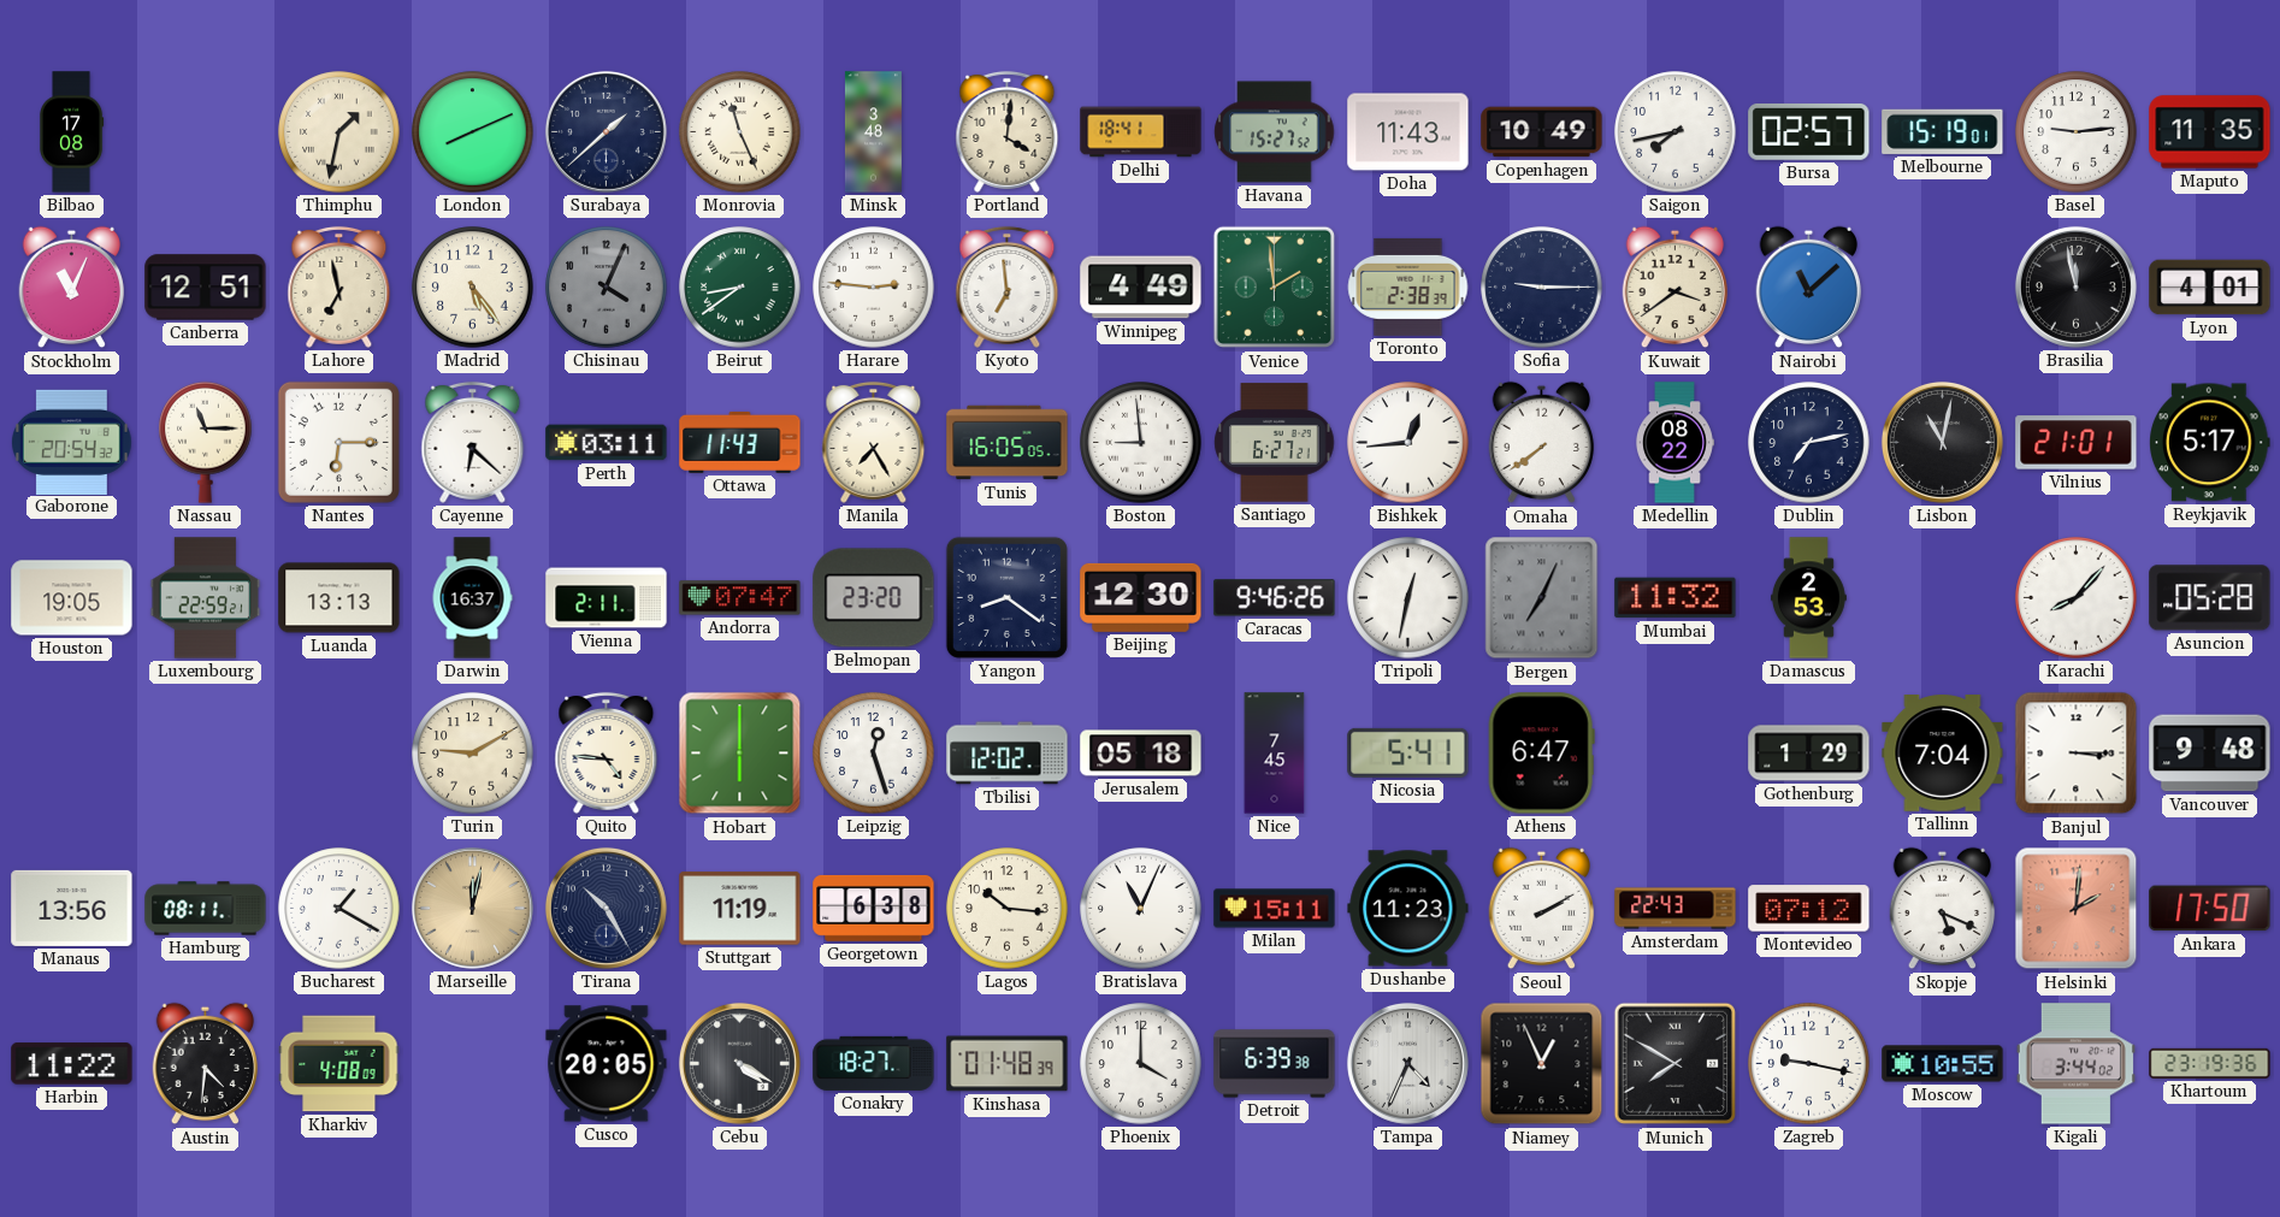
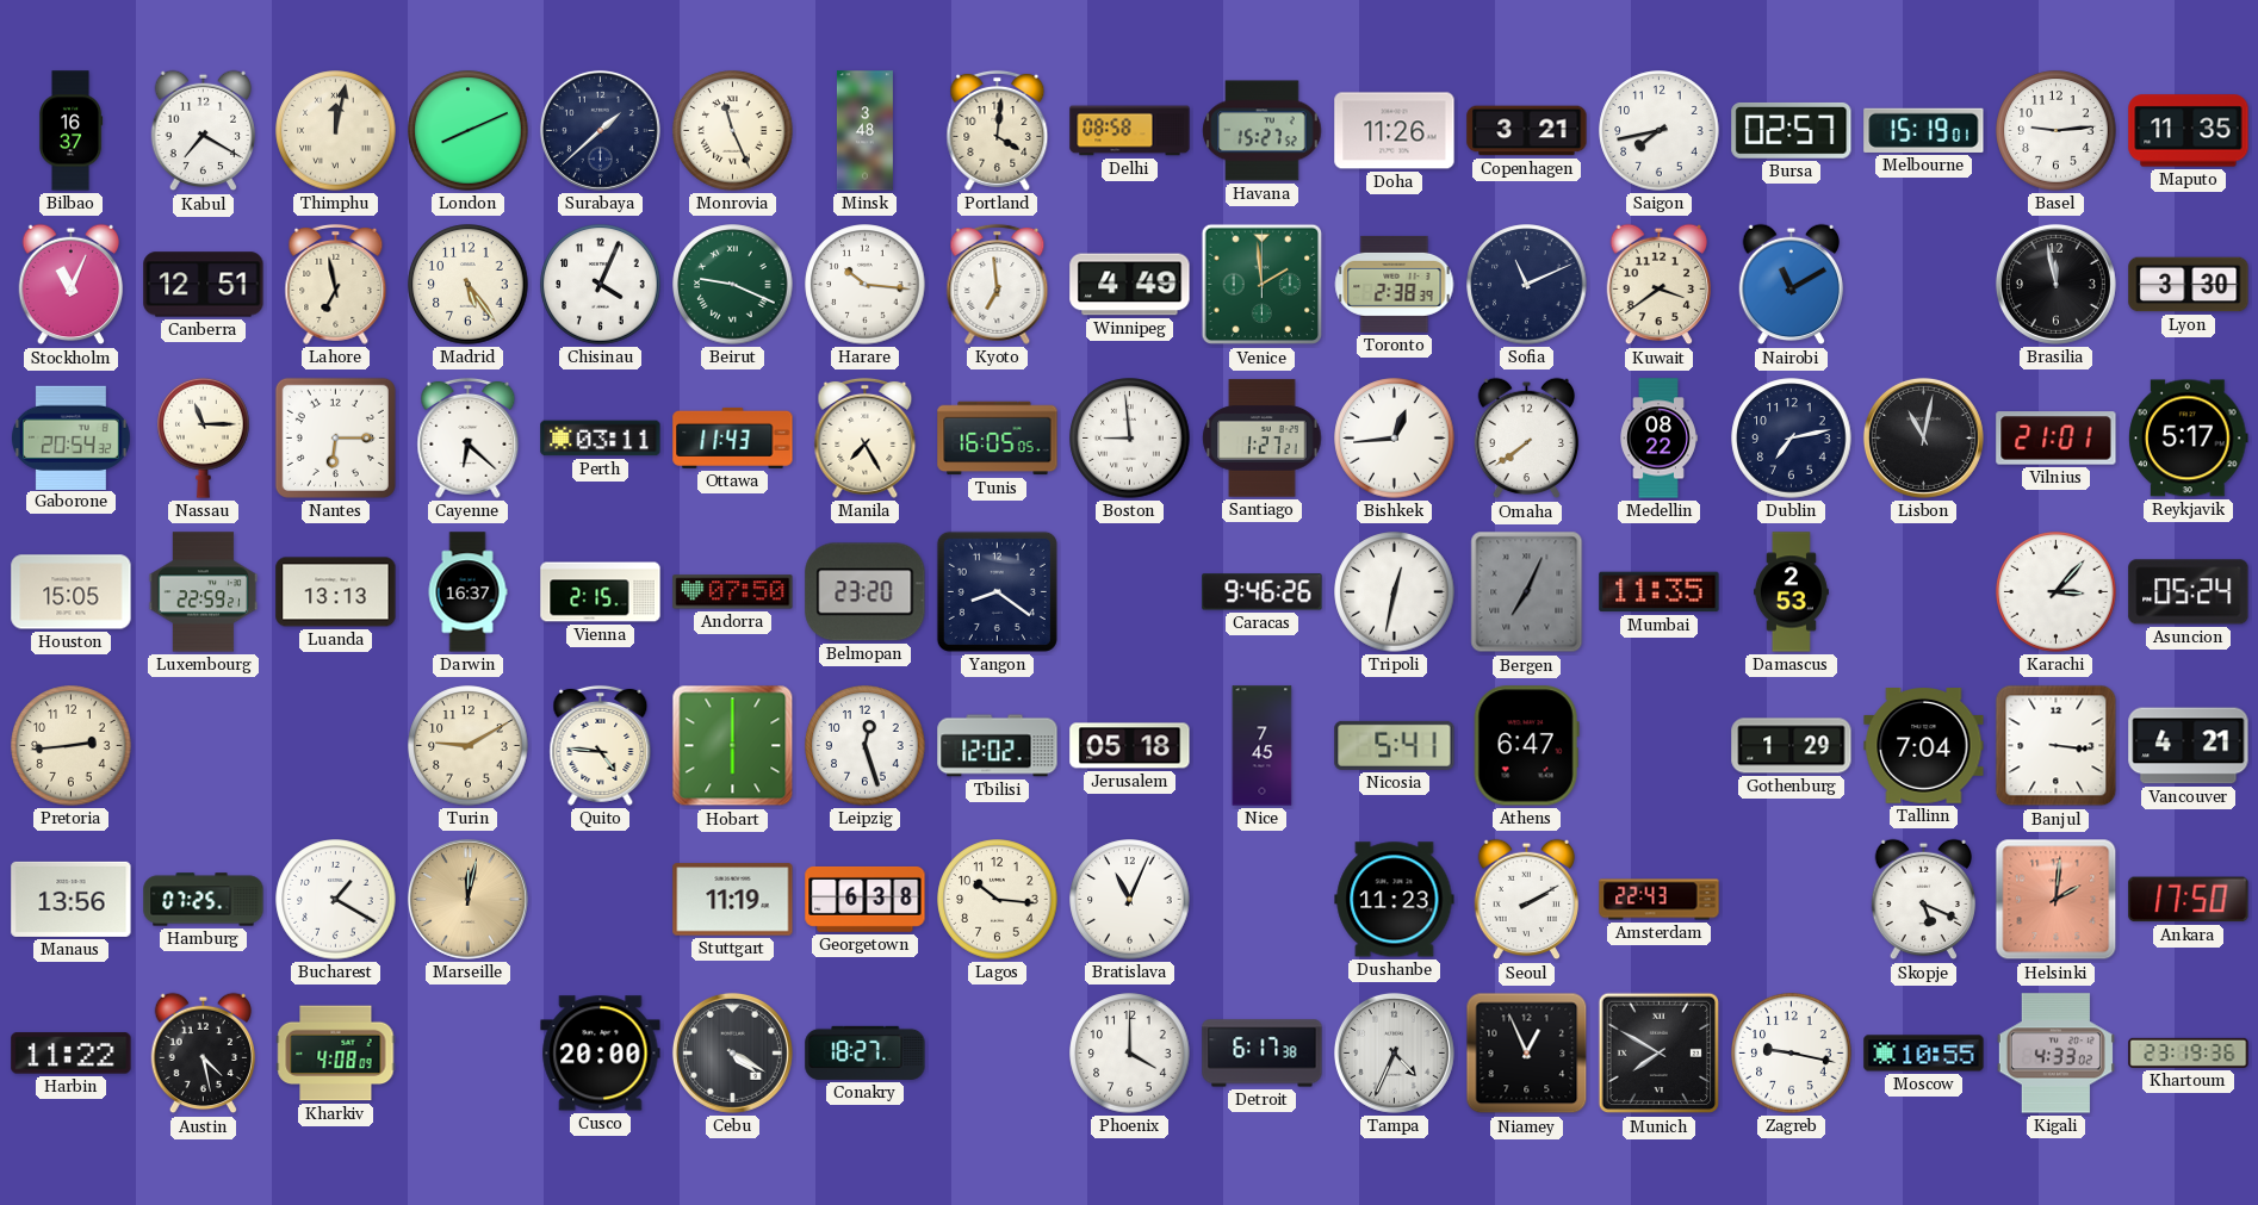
Bilbao: 17:08 -> 16:37
Kabul: none -> 7:20
Thimphu: 1:32 -> 12:02
Delhi: 18:41 -> 08:58
Doha: 11:43 -> 11:26
Copenhagen: 10:49 -> 3:21
Chisinau dial: grey -> white
Beirut: 8:39 -> 9:19
Harare: 2:46 -> 10:16
Sofia: 9:15 -> 11:11
Nairobi: 11:08 -> 11:10
Lyon: 4:01 -> 3:30
Santiago: 6:27 -> 1:27
Houston: 19:05 -> 15:05
Vienna: 2:11 -> 2:15
Andorra: 07:47 -> 07:50
Beijing: 12:30 -> none
Mumbai: 11:32 -> 11:35
Karachi: 8:07 -> 3:07
Asuncion: 05:28 -> 05:24
Pretoria: none -> 2:44
Banjul: 3:15 -> 3:16
Vancouver: 9:48 -> 4:21
Hamburg: 08:11 -> 07:25
Tirana: 10:25 -> none
Milan: 15:11 -> none
Montevideo: 07:12 -> none
Austin: 4:31 -> 4:28
Cusco: 20:05 -> 20:00
Kinshasa: 01:48 -> none
Detroit: 6:39 -> 6:17
Kigali: 3:44 -> 4:33
